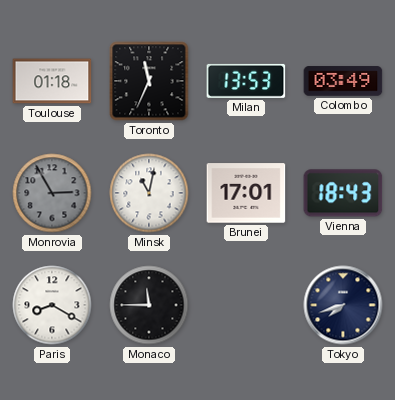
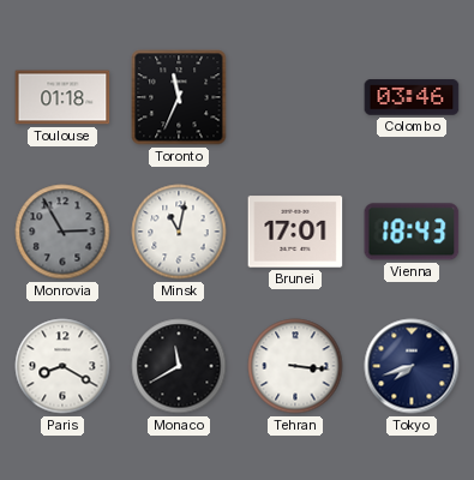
Milan: 13:53 -> none
Colombo: 03:49 -> 03:46
Monaco: 11:45 -> 11:40
Tehran: none -> 3:16
